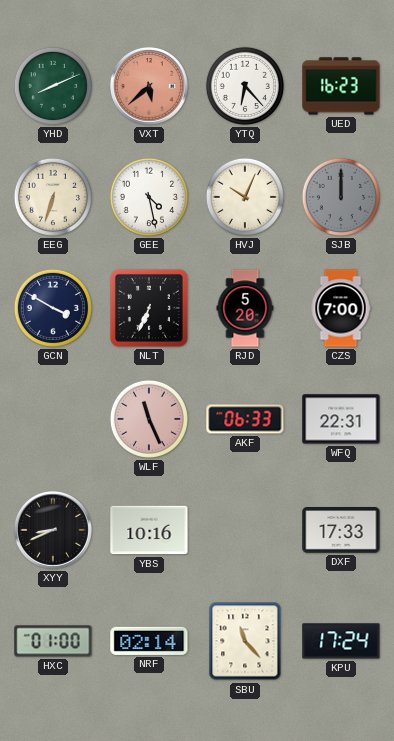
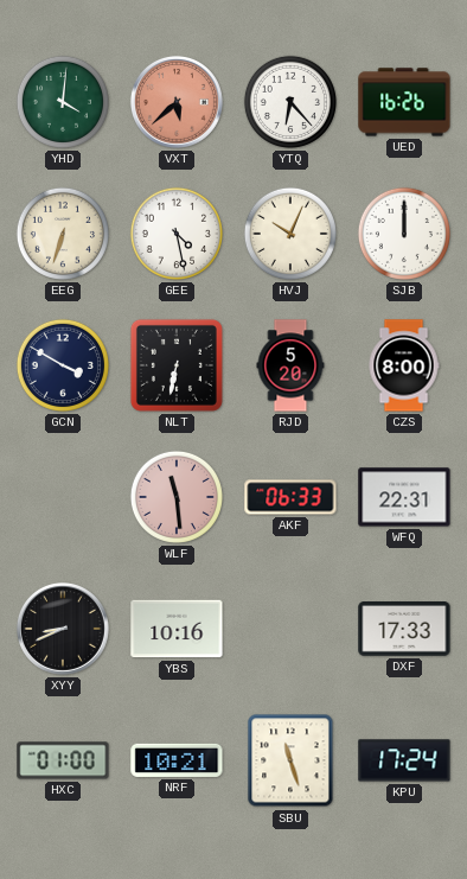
YHD: 8:11 -> 4:01
UED: 16:23 -> 16:26
SJB dial: grey -> white
NLT: 6:34 -> 6:32
CZS: 7:00 -> 8:00
WLF: 11:26 -> 11:29
NRF: 02:14 -> 10:21
SBU: 11:23 -> 11:27
